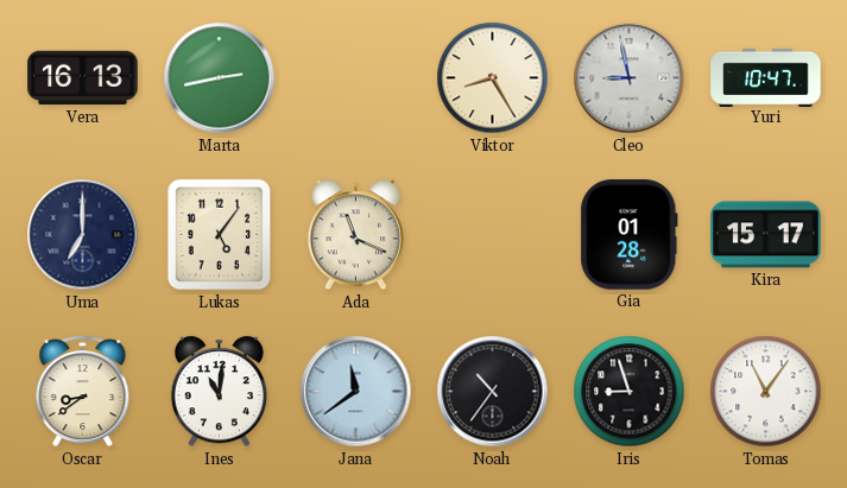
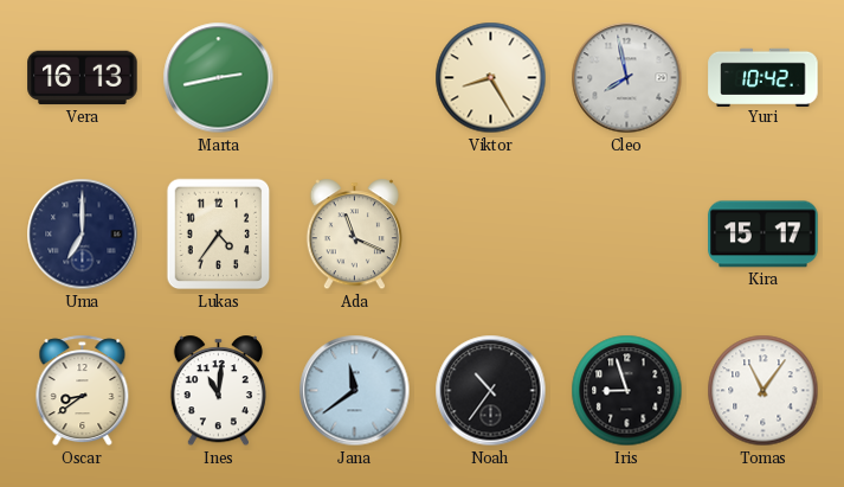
Cleo: 8:58 -> 7:58
Yuri: 10:47 -> 10:42
Lukas: 5:06 -> 4:36
Gia: 01:28 -> none
